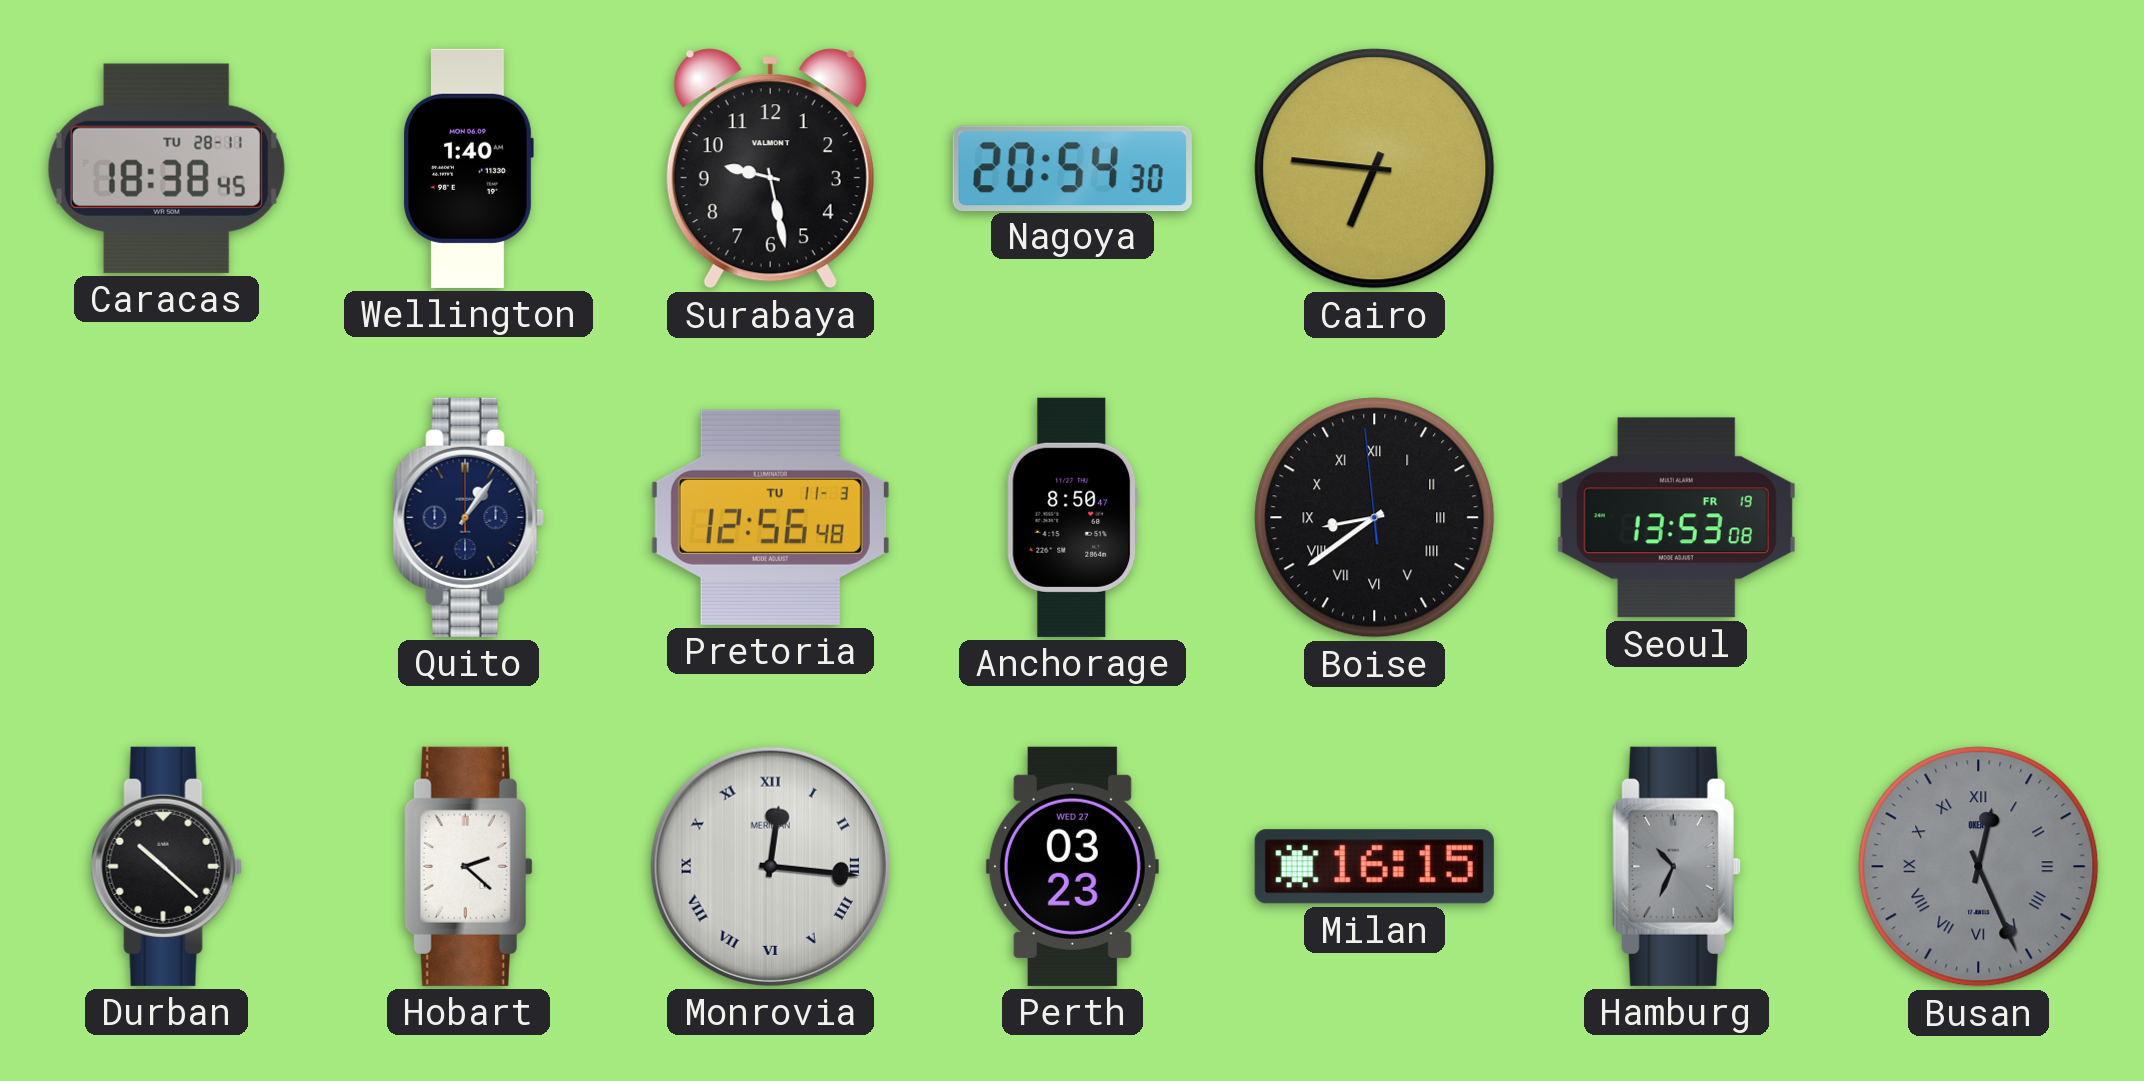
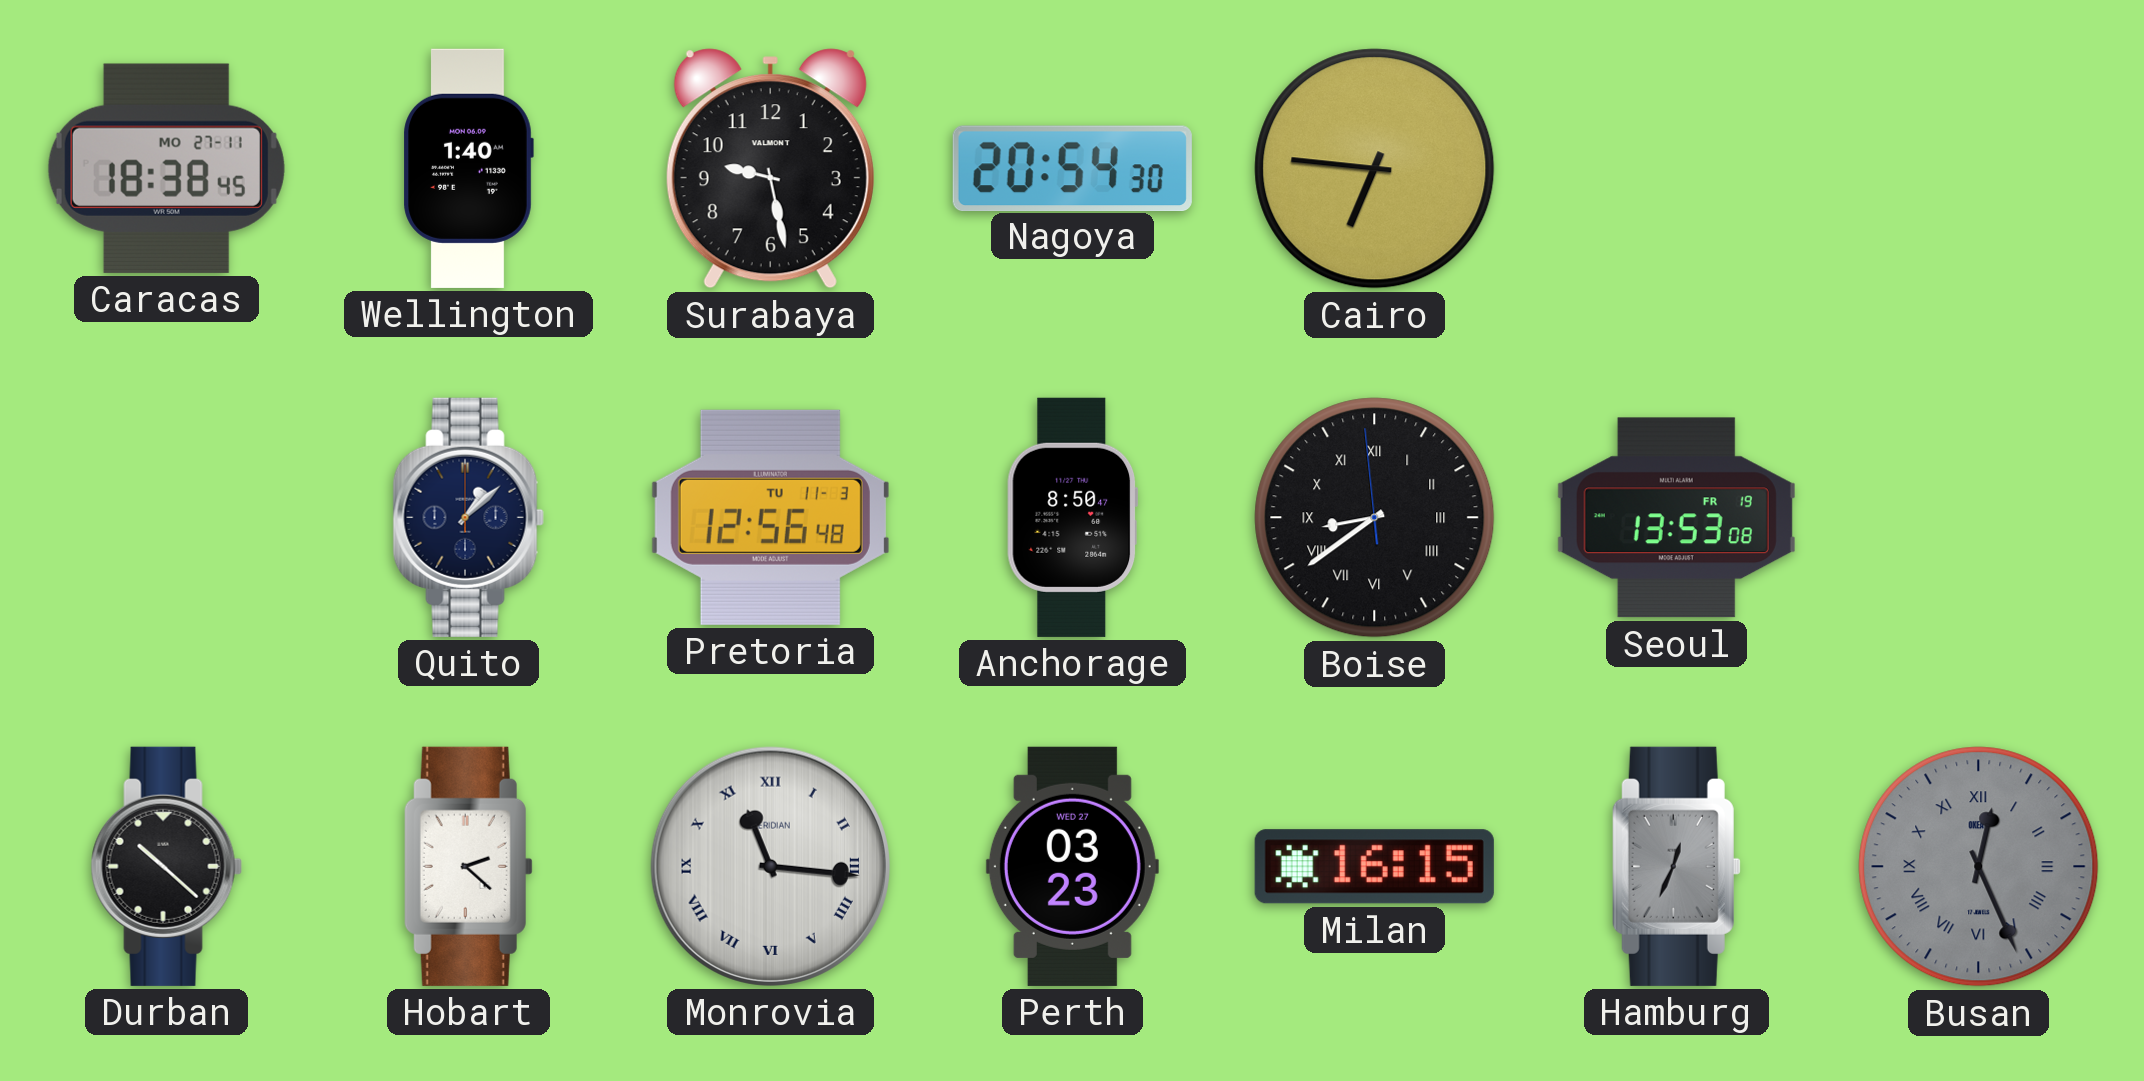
Caracas date: TU 28-11 -> MO 27-11
Quito: 1:06 -> 1:08
Monrovia: 12:16 -> 11:16
Hamburg: 10:34 -> 12:34
